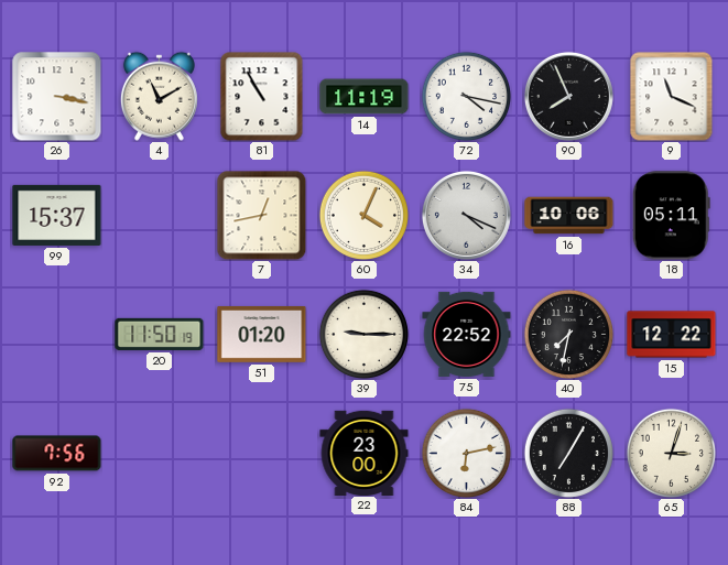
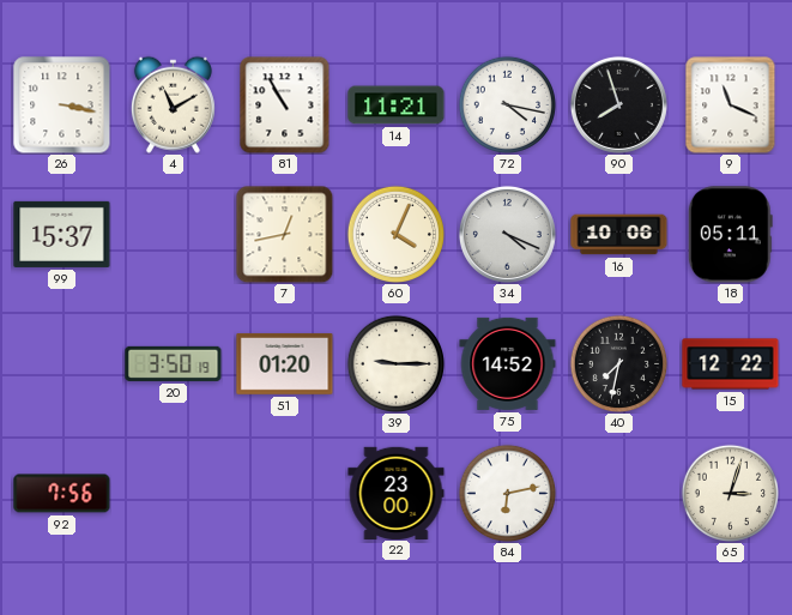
14: 11:19 -> 11:21
90: 7:56 -> 7:57
20: 11:50 -> 3:50
75: 22:52 -> 14:52
88: 7:05 -> none
